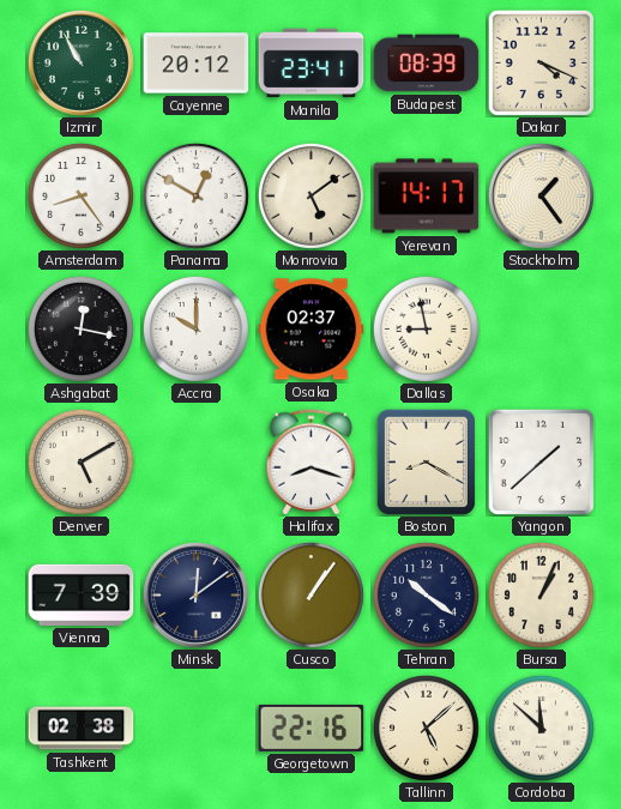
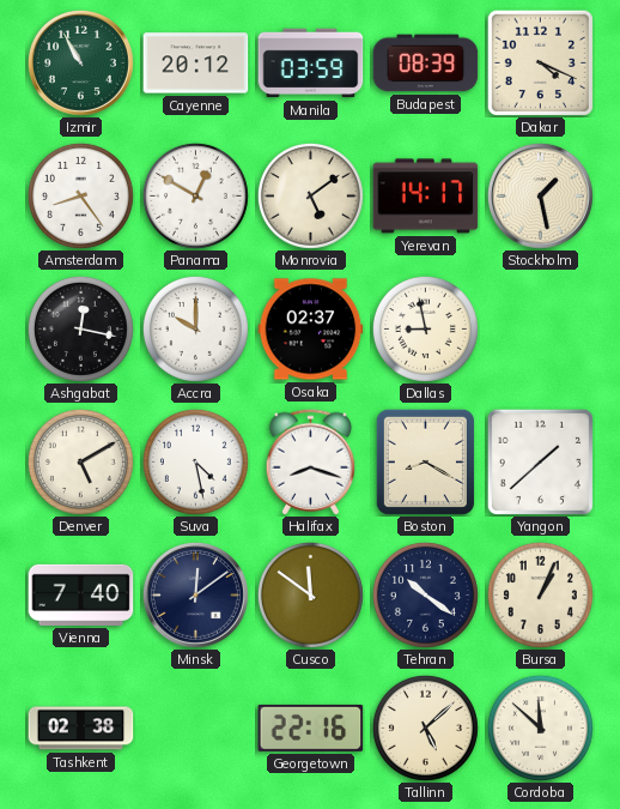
Manila: 23:41 -> 03:59
Stockholm: 1:24 -> 1:28
Suva: none -> 4:28
Vienna: 7:39 -> 7:40
Cusco: 1:06 -> 11:51
